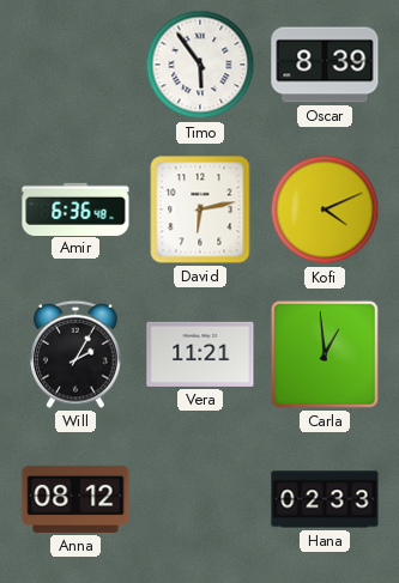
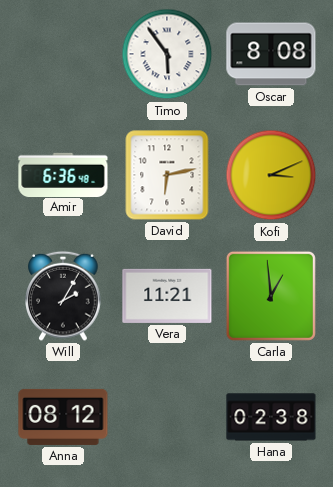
Oscar: 8:39 -> 8:08
Kofi: 4:11 -> 3:11
Hana: 02:33 -> 02:38
